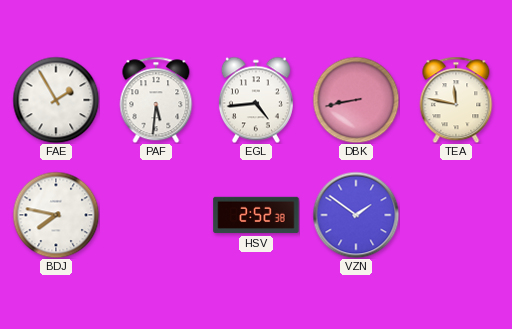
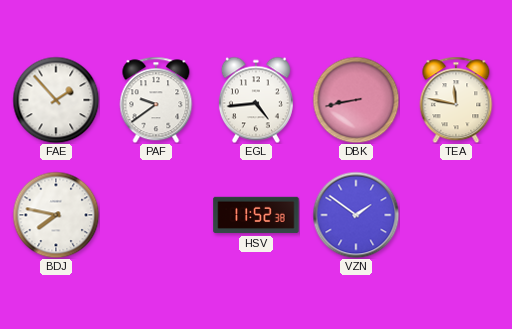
FAE: 1:55 -> 1:53
PAF: 5:31 -> 9:39
HSV: 2:52 -> 11:52
